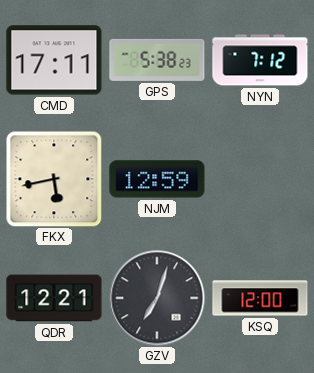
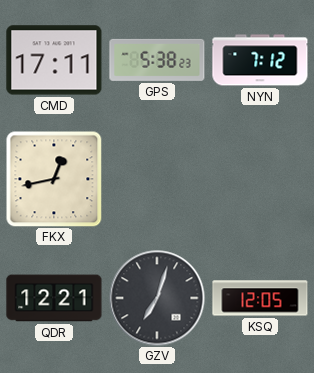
FKX: 5:43 -> 12:43
NJM: 12:59 -> none
KSQ: 12:00 -> 12:05
